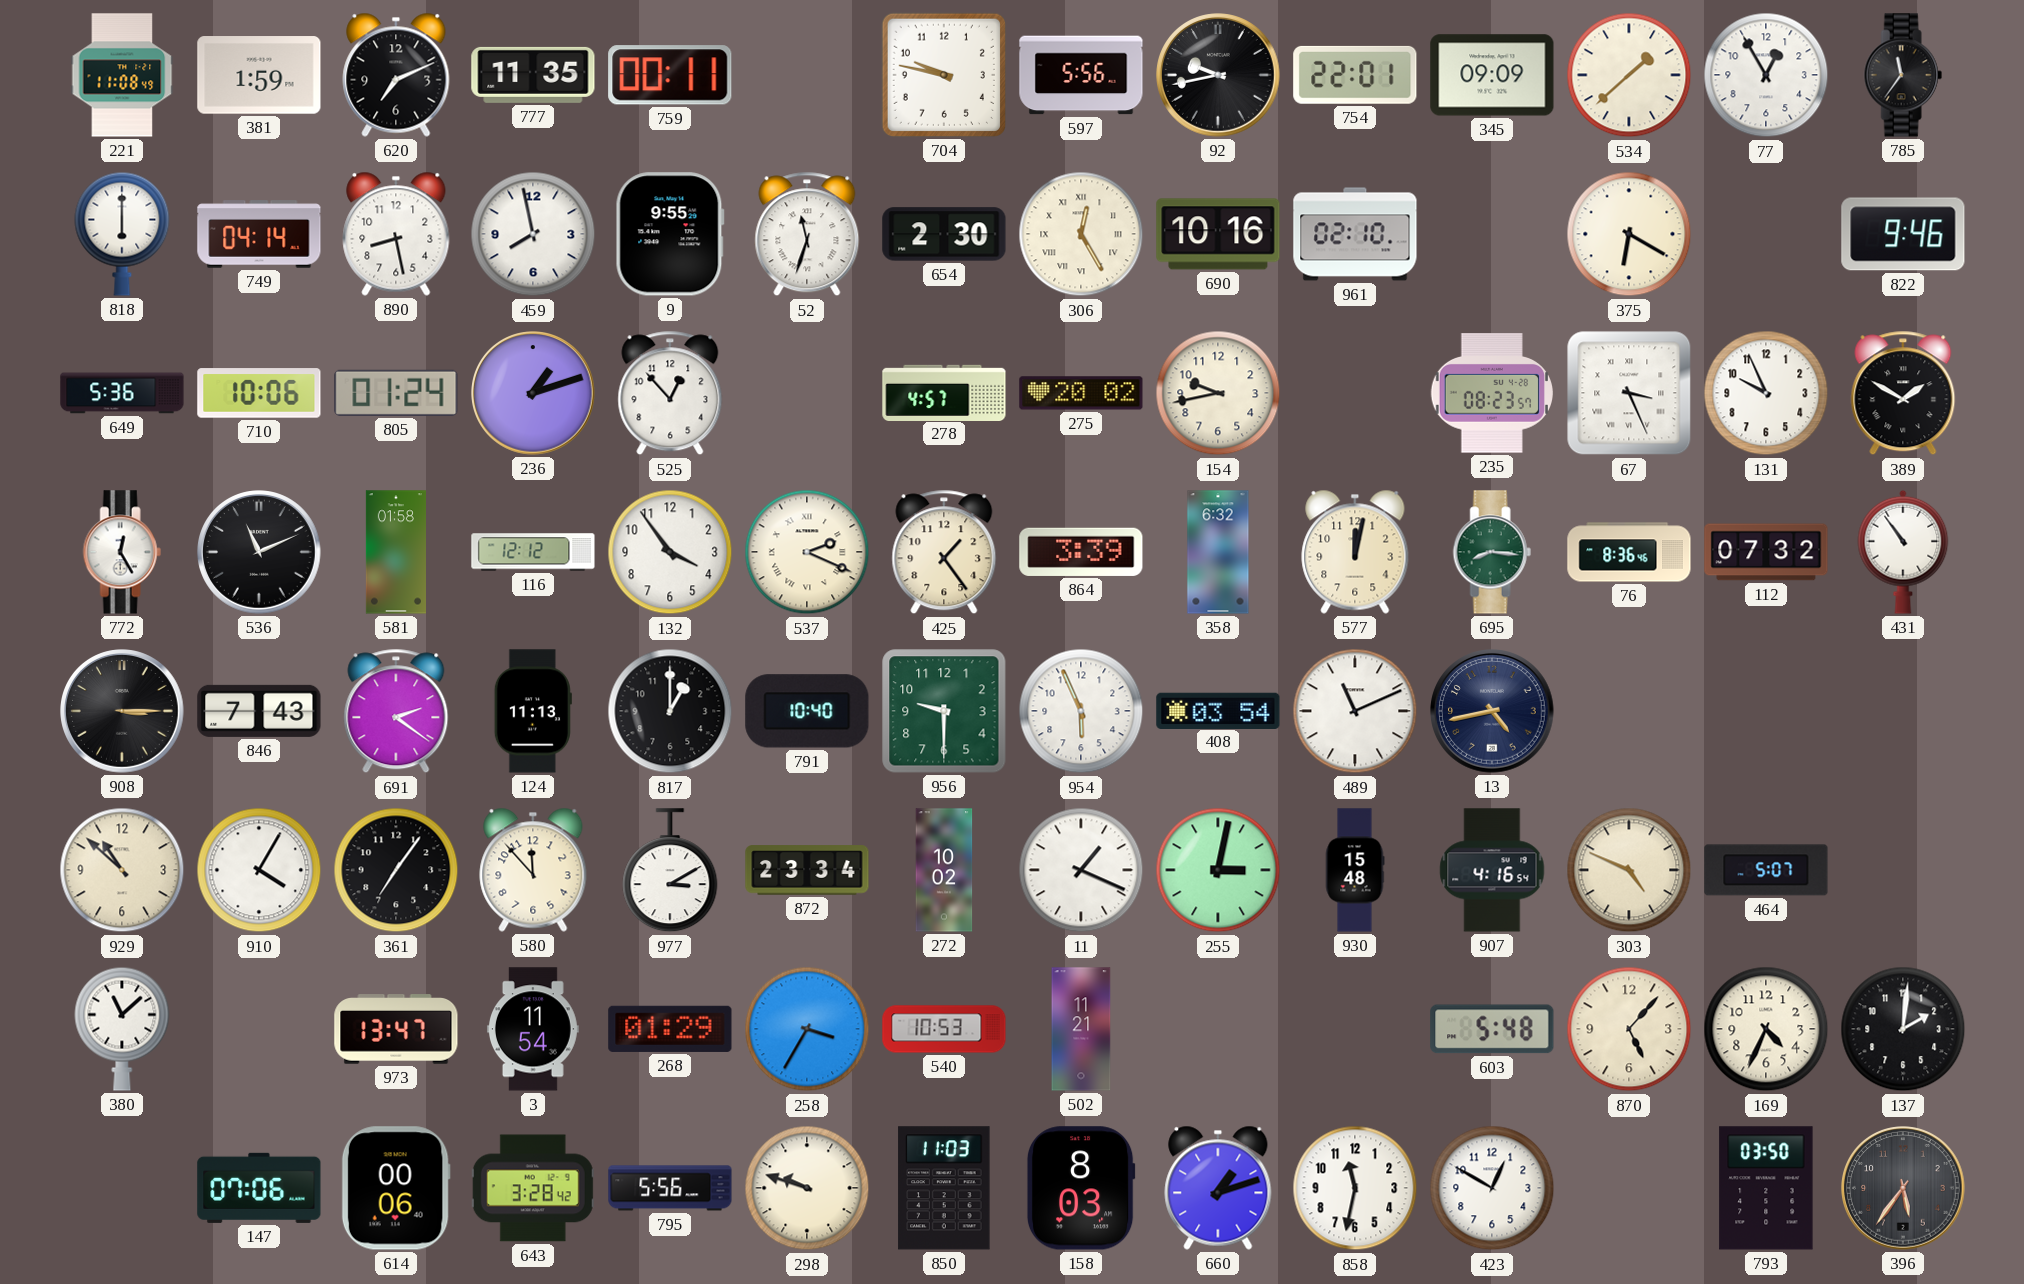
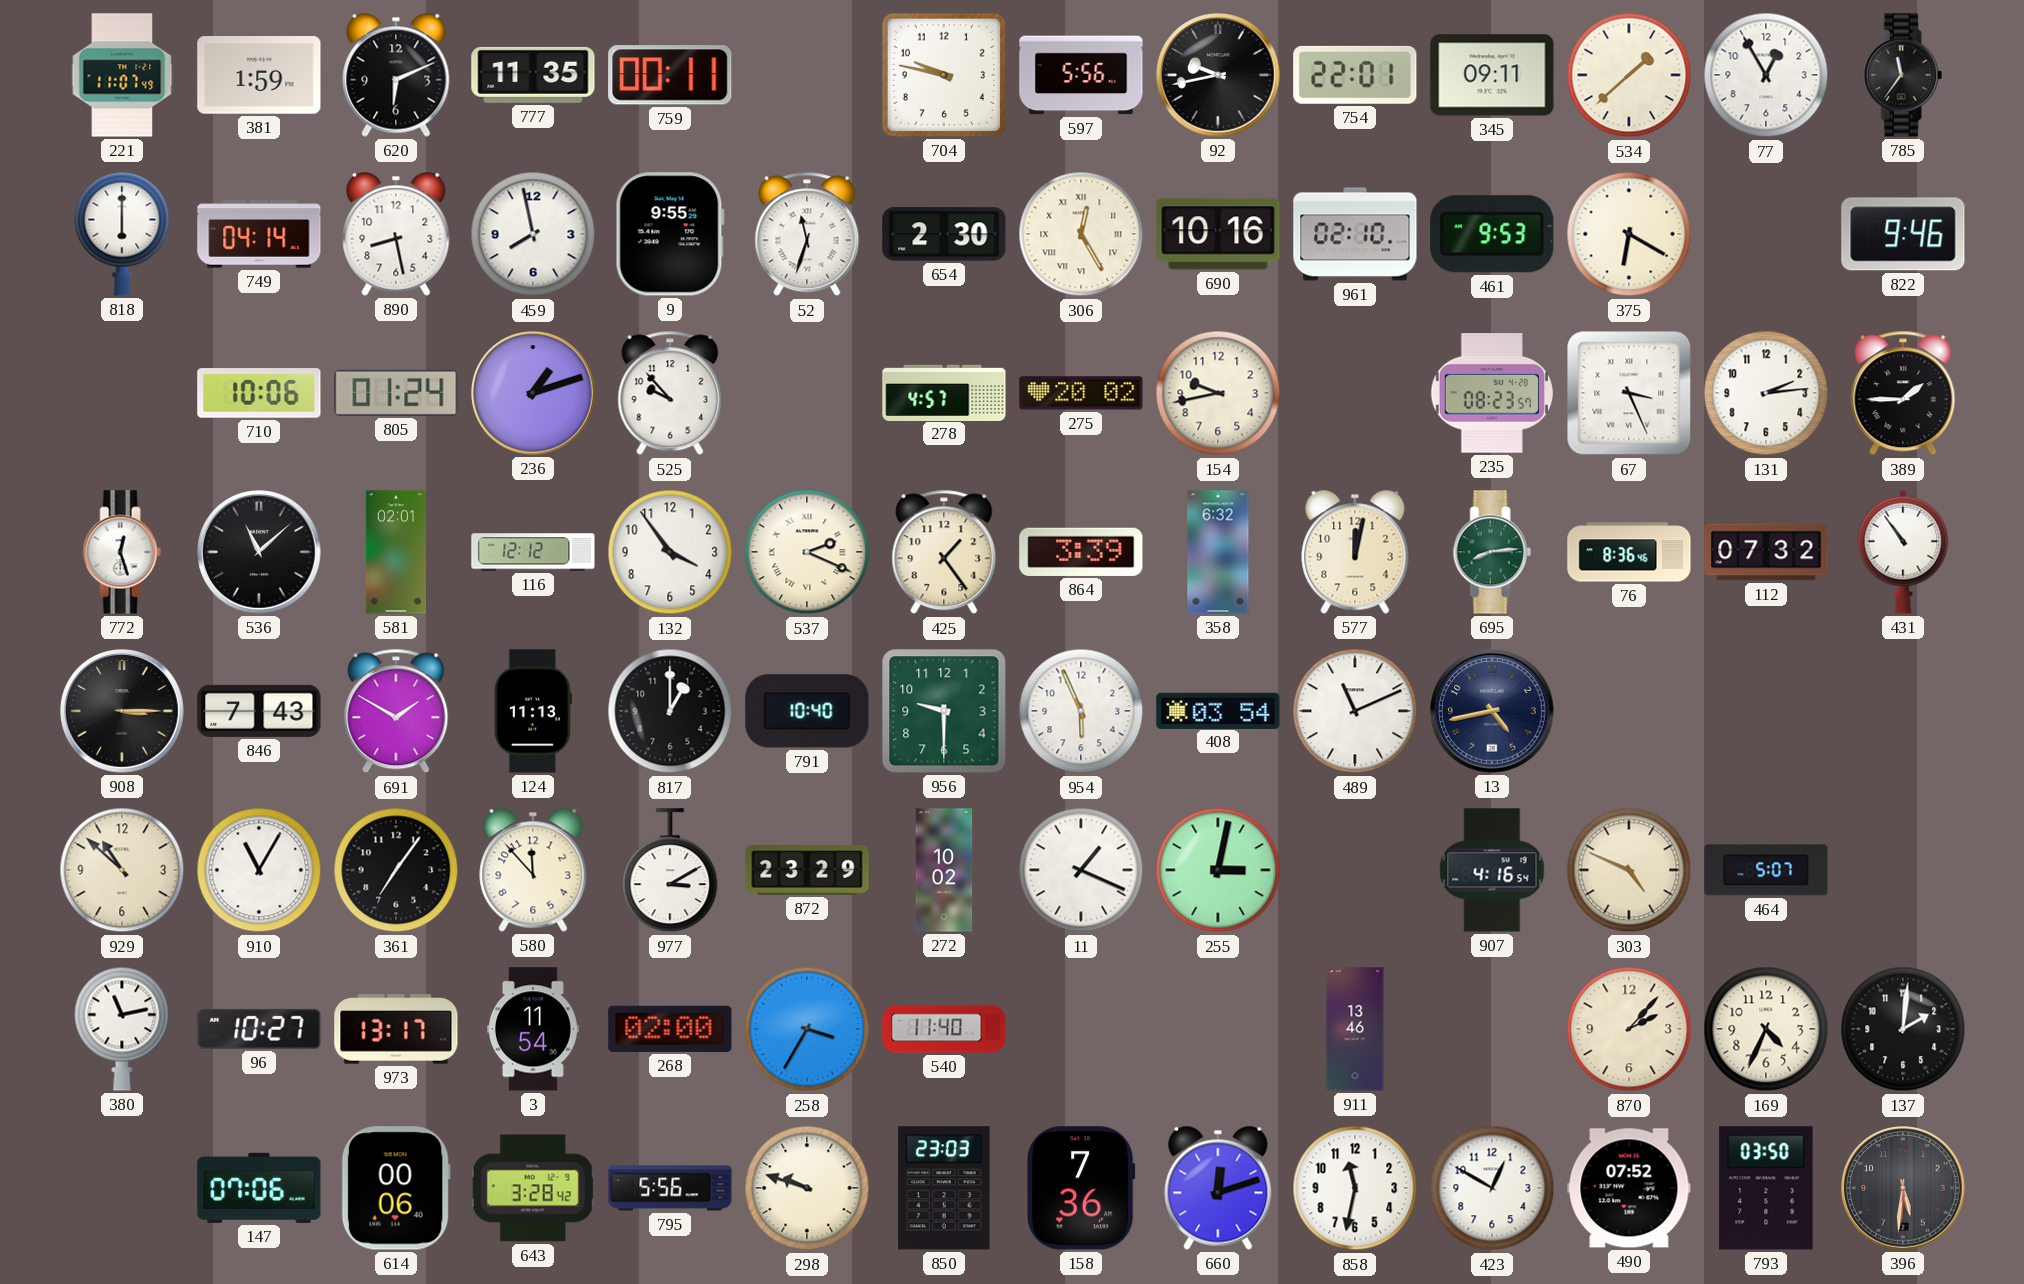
221: 11:08 -> 11:07
620: 7:11 -> 6:11
345: 09:09 -> 09:11
461: none -> 9:53
649: 5:36 -> none
525: 12:53 -> 9:53
131: 9:56 -> 2:14
389: 1:50 -> 1:45
772: 12:25 -> 12:27
536: 11:11 -> 11:08
581: 01:58 -> 02:01
695: 8:16 -> 8:14
691: 2:21 -> 1:50
910: 4:05 -> 11:05
872: 23:34 -> 23:29
930: 15:48 -> none
380: 11:08 -> 11:13
96: none -> 10:27
973: 13:47 -> 13:17
268: 01:29 -> 02:00
540: 10:53 -> 11:40
502: 11:21 -> none
911: none -> 13:46
603: 5:48 -> none
870: 5:07 -> 2:07
850: 11:03 -> 23:03
158: 8:03 -> 7:36
660: 1:12 -> 12:12
490: none -> 07:52
396: 5:36 -> 5:31
